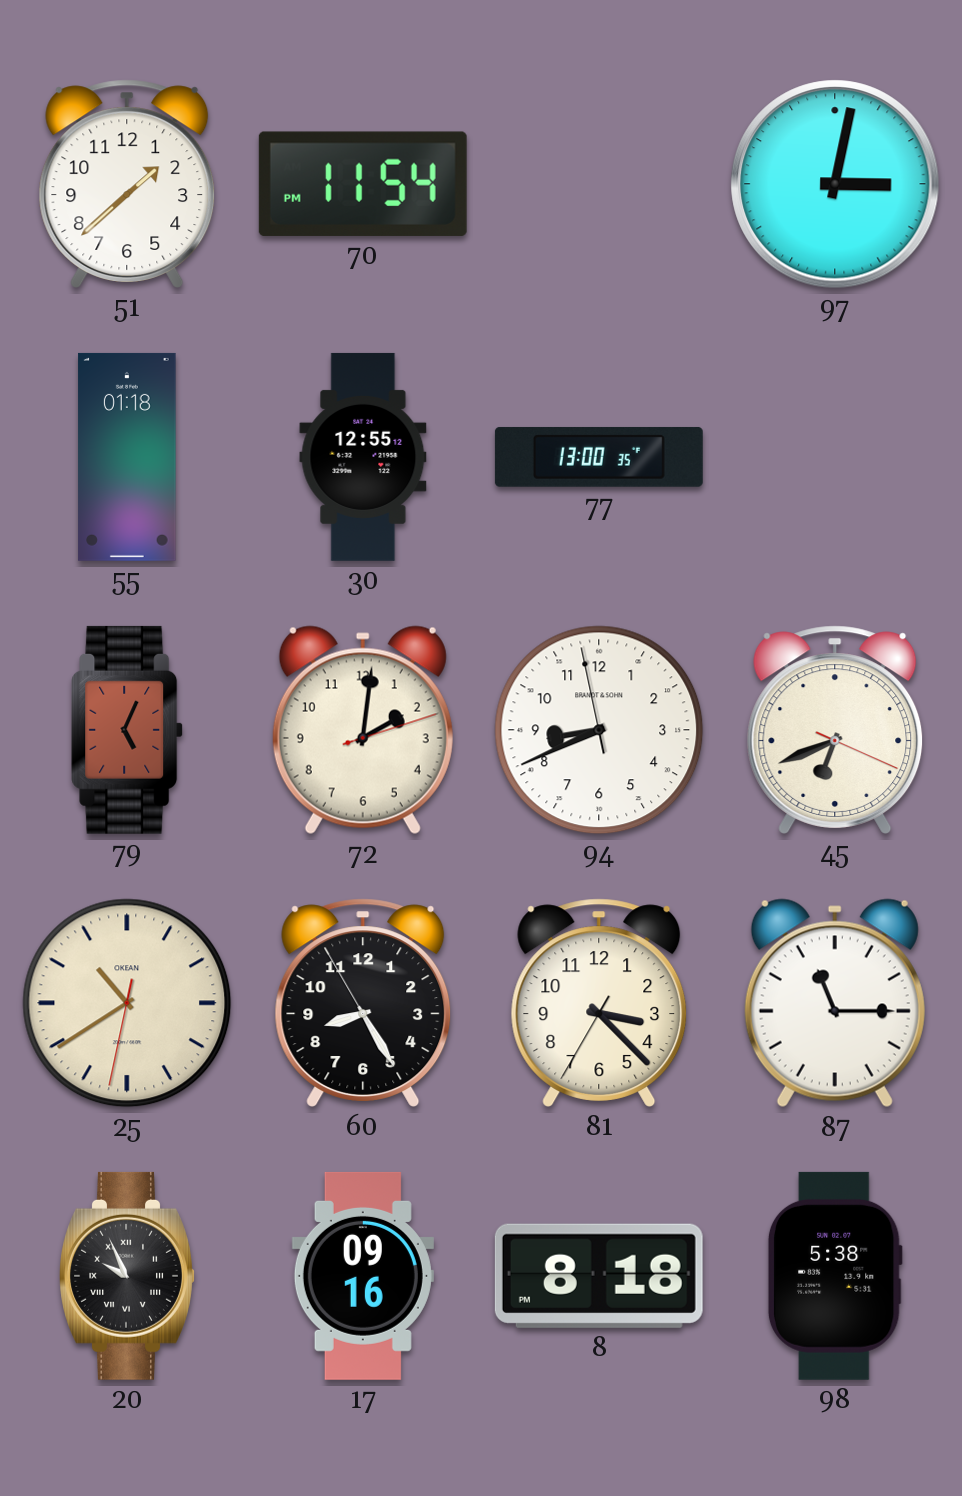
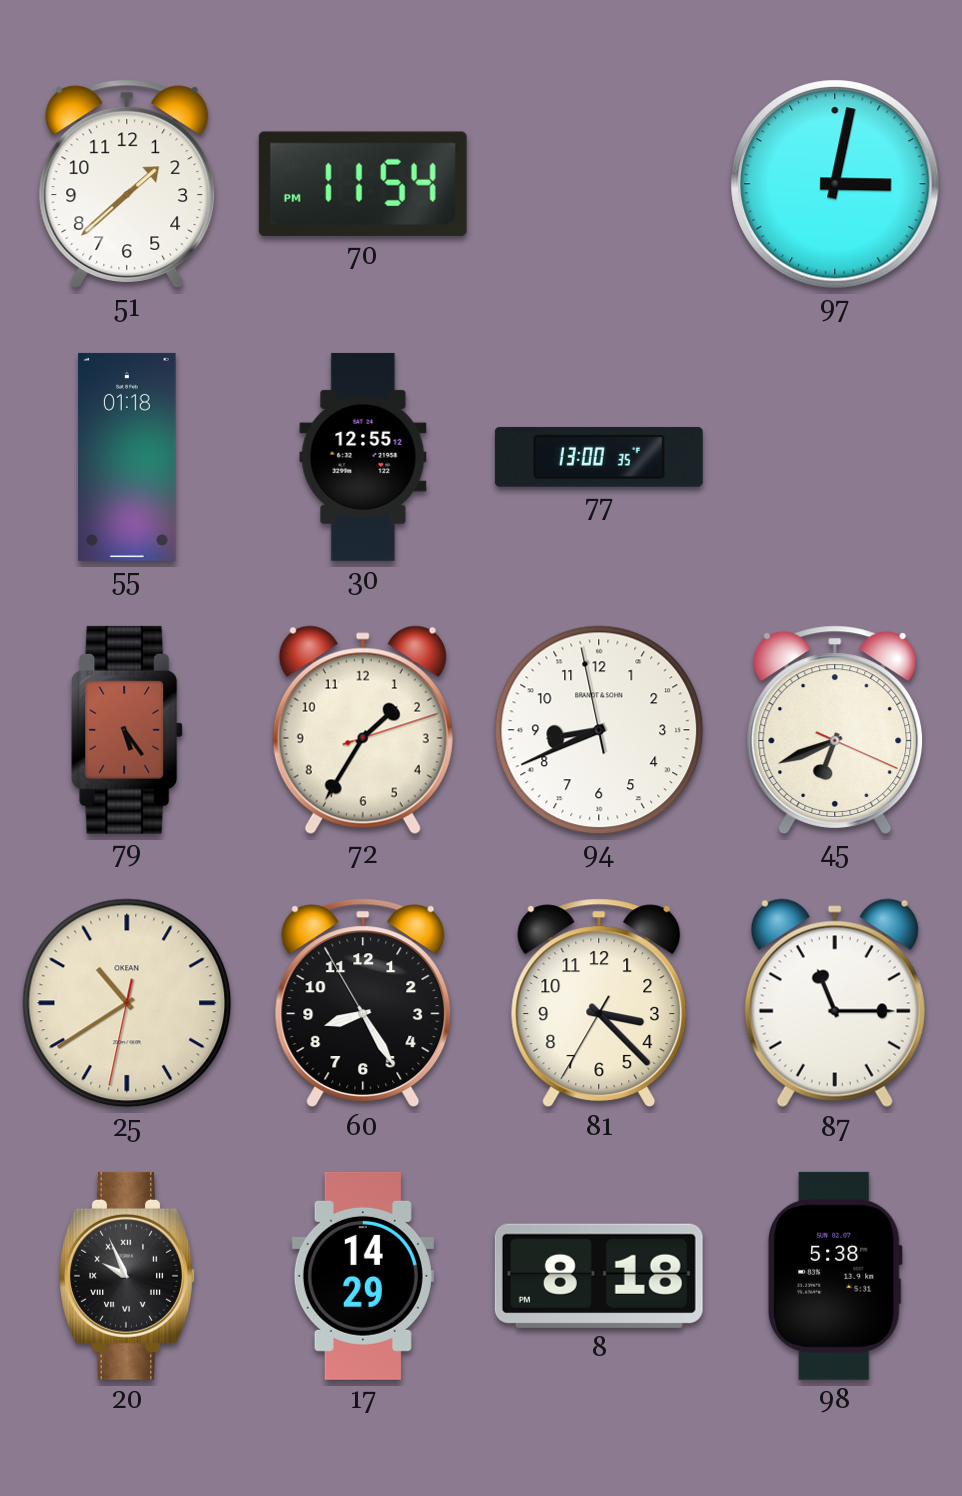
79: 5:04 -> 5:24
72: 2:01 -> 1:35
17: 09:16 -> 14:29
